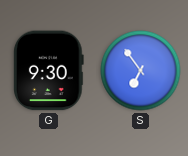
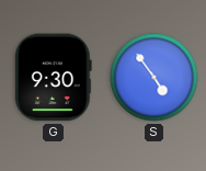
S: 6:54 -> 4:54
